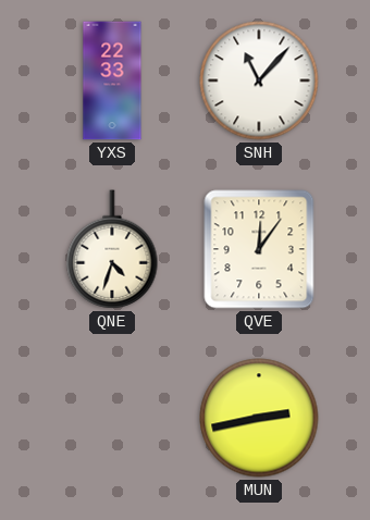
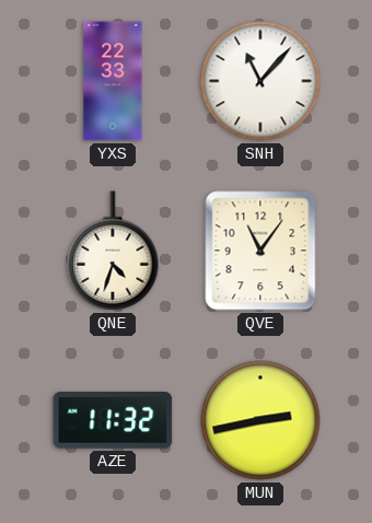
QVE: 12:06 -> 11:06
AZE: none -> 11:32
